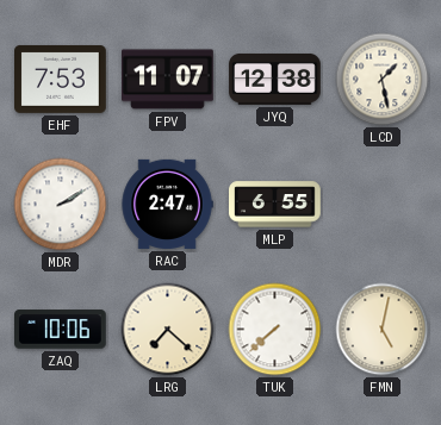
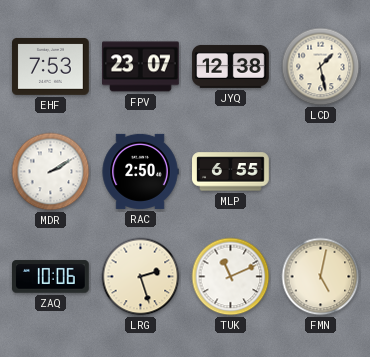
FPV: 11:07 -> 23:07
RAC: 2:47 -> 2:50
LRG: 7:22 -> 2:27
TUK: 7:38 -> 11:11
